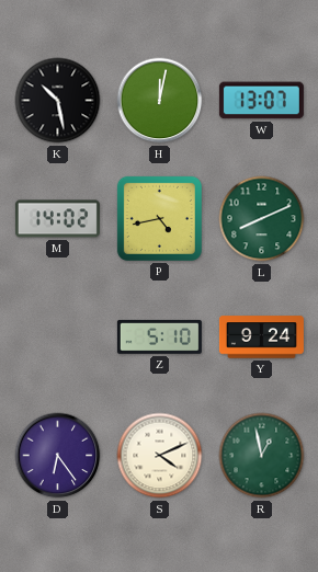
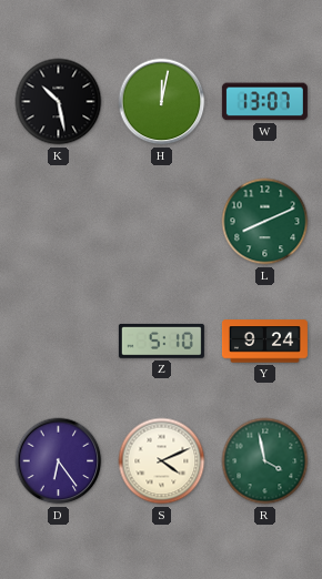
M: 14:02 -> none
P: 4:43 -> none
R: 12:58 -> 3:58
